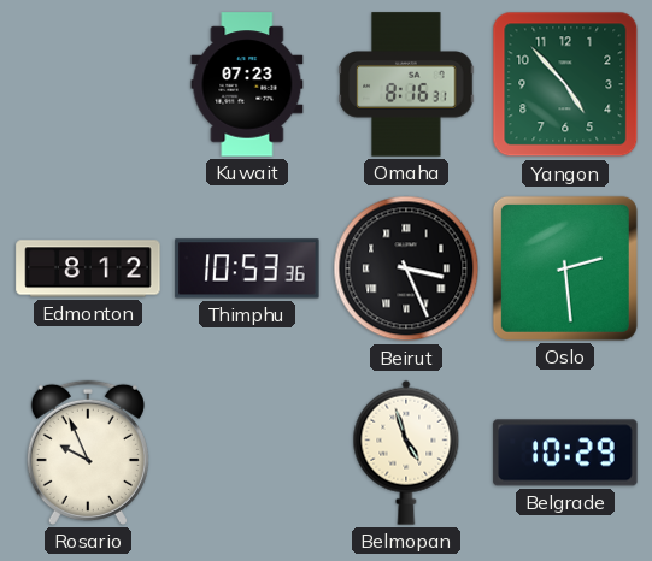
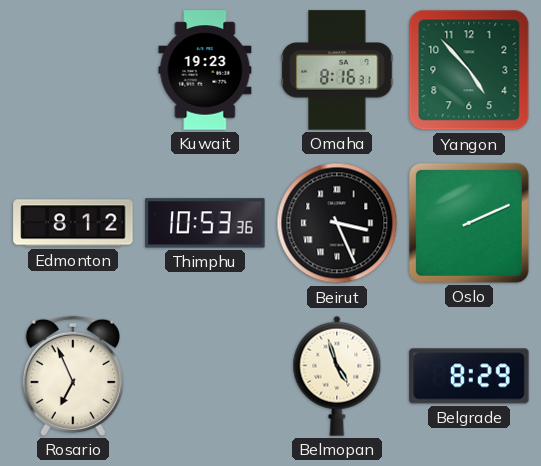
Kuwait: 07:23 -> 19:23
Oslo: 2:29 -> 2:11
Rosario: 9:56 -> 6:56
Belgrade: 10:29 -> 8:29
